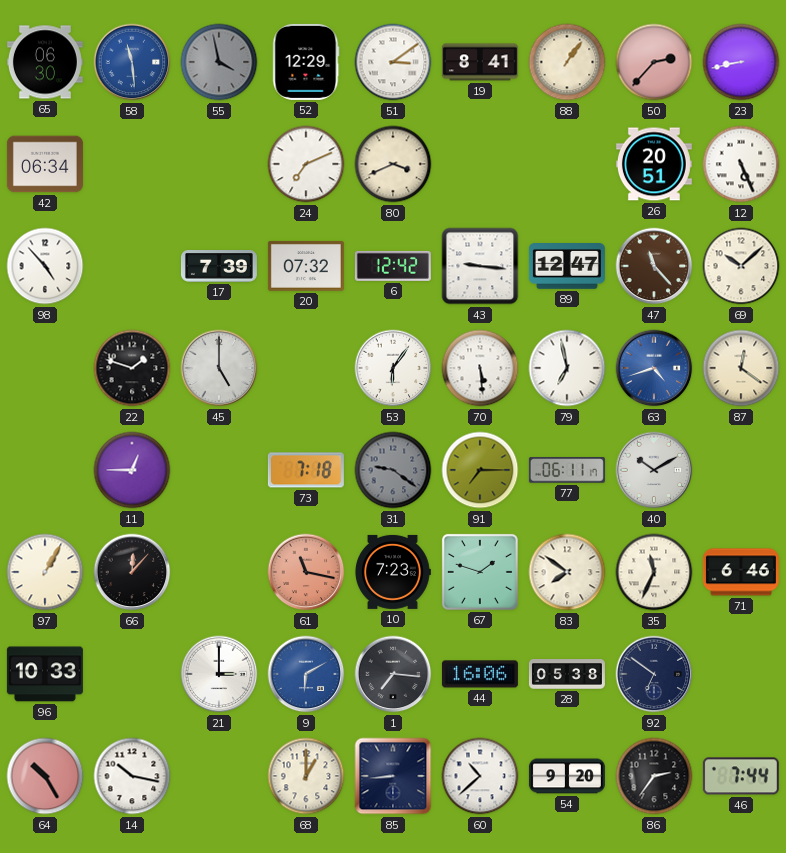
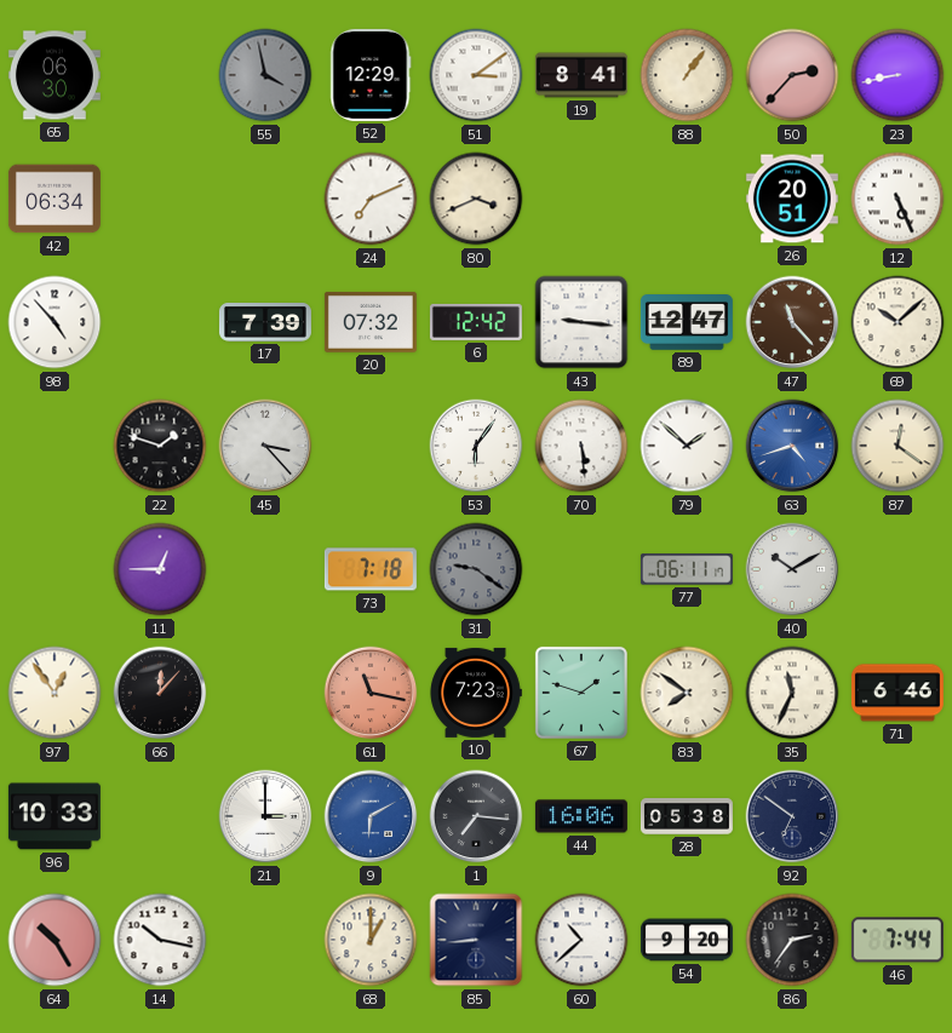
58: 11:29 -> none
45: 5:00 -> 3:23
79: 6:58 -> 1:52
91: 7:15 -> none
97: 1:05 -> 12:54
